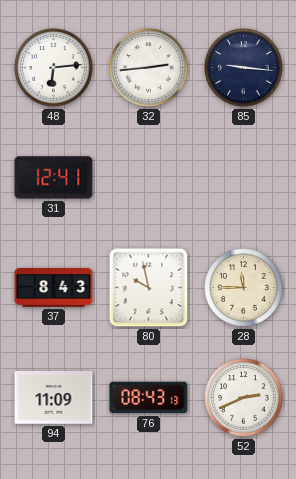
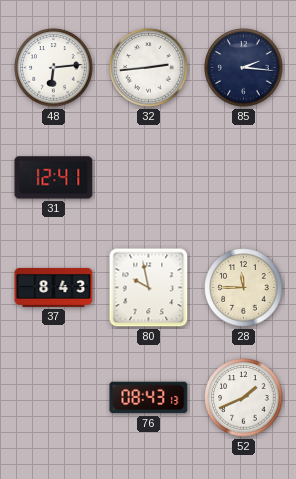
85: 9:16 -> 2:16
94: 11:09 -> none
52: 2:41 -> 1:41
